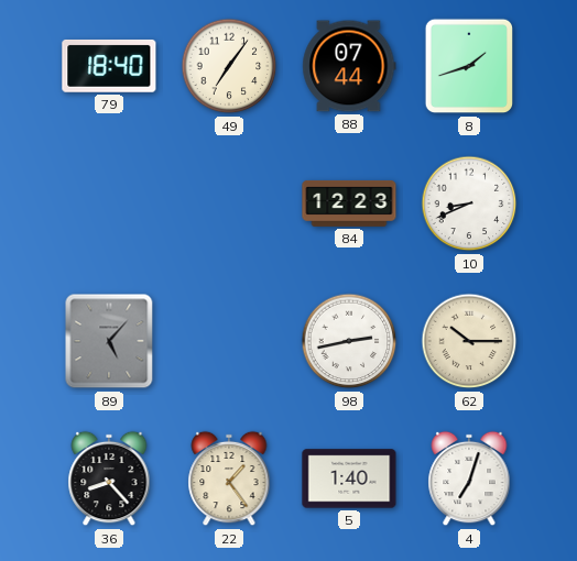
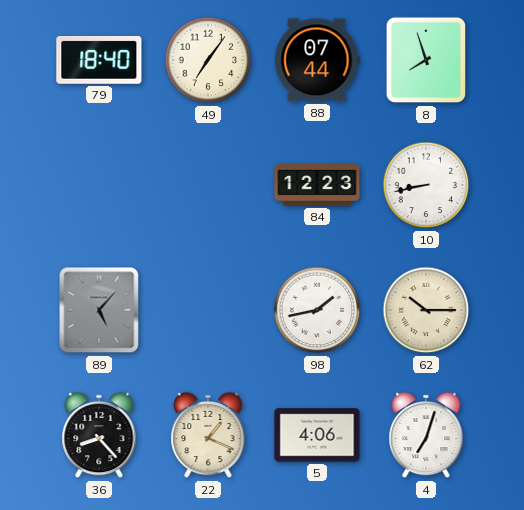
8: 1:42 -> 7:57
10: 8:41 -> 8:43
98: 2:43 -> 1:43
22: 1:24 -> 1:19
5: 1:40 -> 4:06
